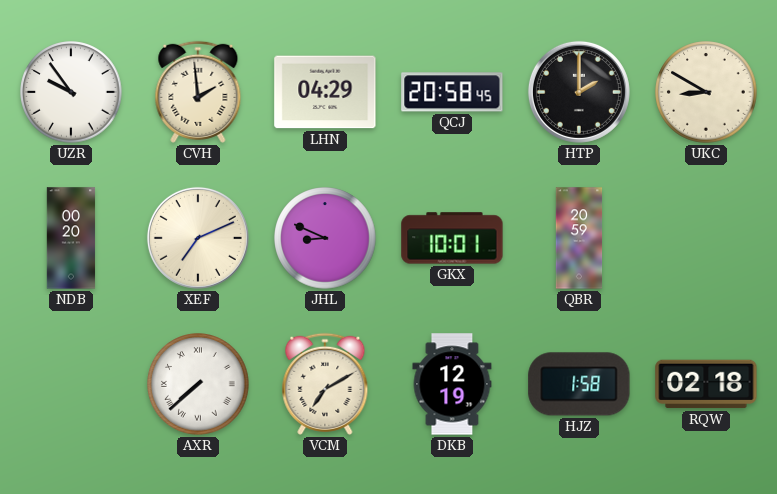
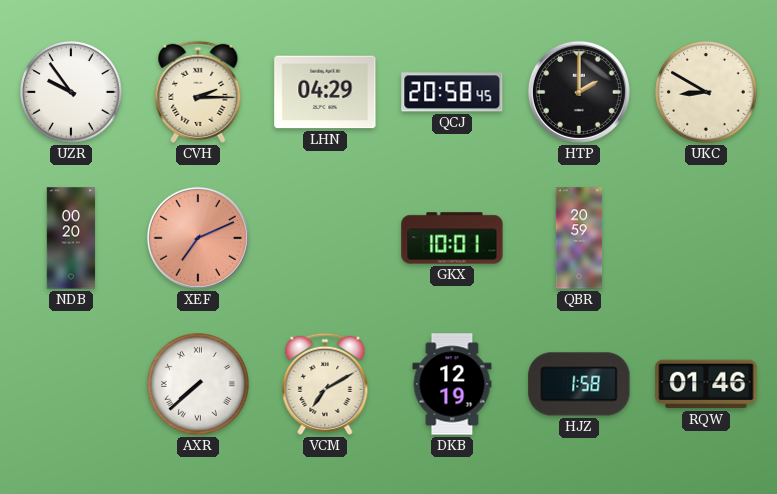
CVH: 1:59 -> 2:15
XEF dial: cream -> salmon
JHL: 8:49 -> none
RQW: 02:18 -> 01:46
